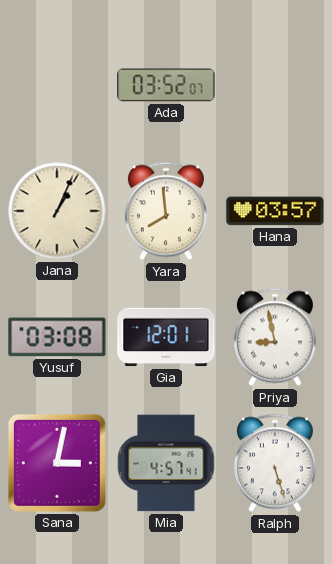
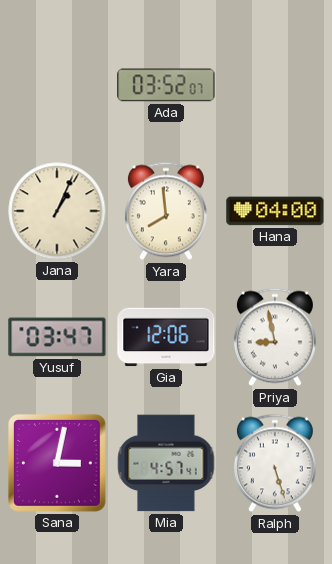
Hana: 03:57 -> 04:00
Yusuf: 03:08 -> 03:47
Gia: 12:01 -> 12:06
